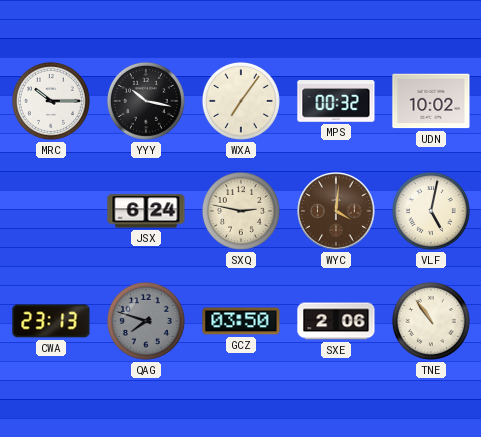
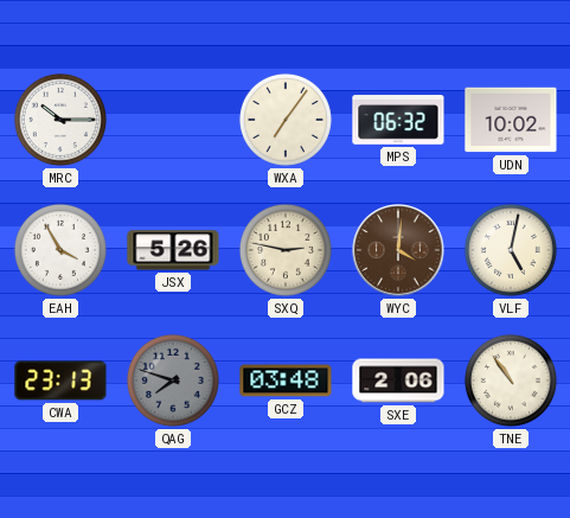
YYY: 10:17 -> none
MPS: 00:32 -> 06:32
EAH: none -> 3:55
JSX: 6:24 -> 5:26
GCZ: 03:50 -> 03:48
